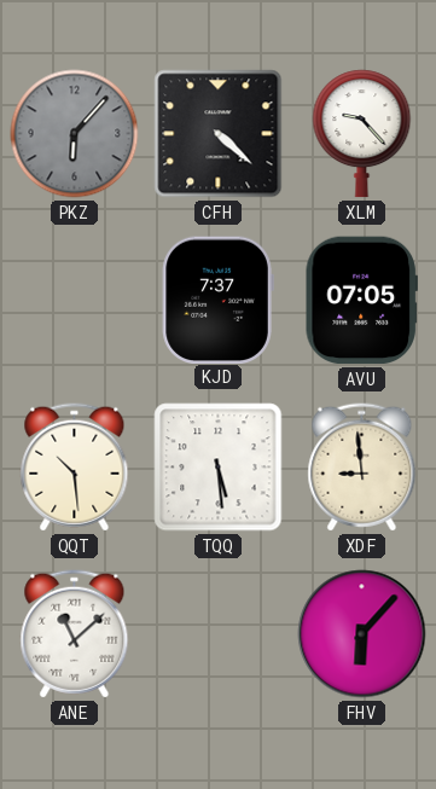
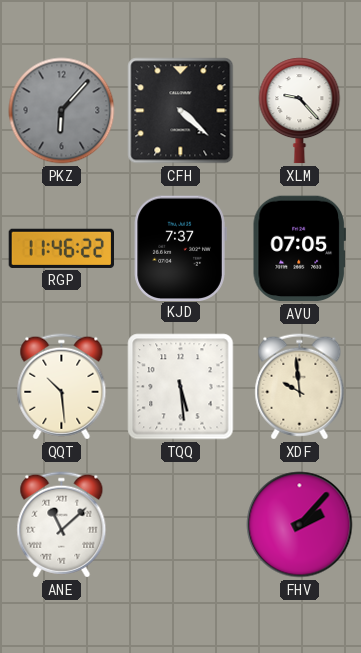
RGP: none -> 11:46
XDF: 8:59 -> 9:59
FHV: 6:07 -> 2:07
